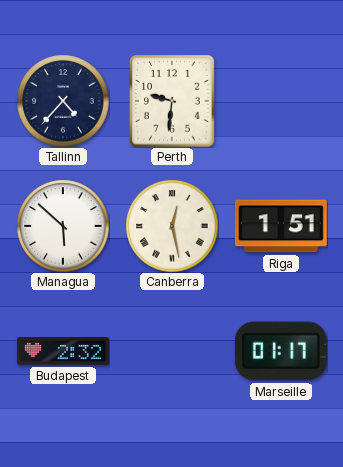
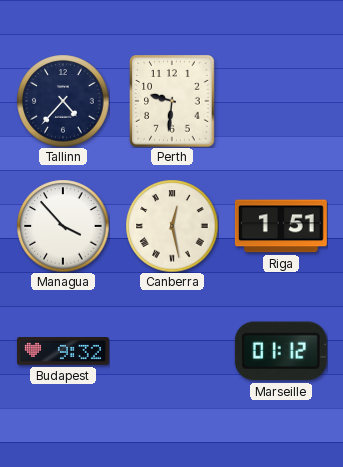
Managua: 5:52 -> 3:53
Budapest: 2:32 -> 9:32
Marseille: 01:17 -> 01:12
